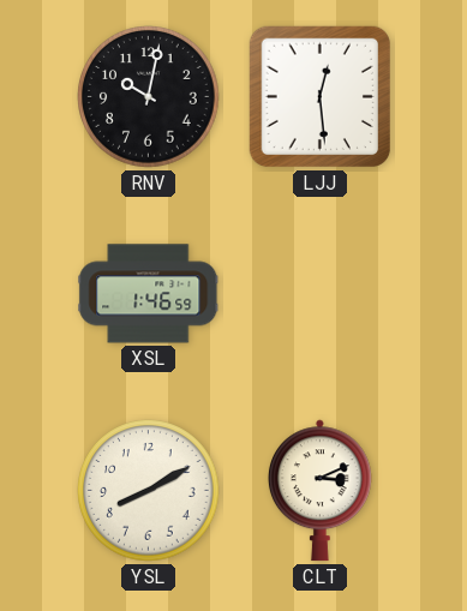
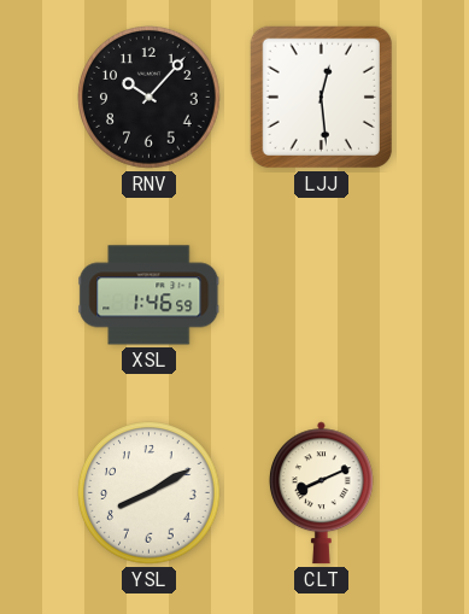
RNV: 10:02 -> 10:07
CLT: 3:11 -> 8:11
